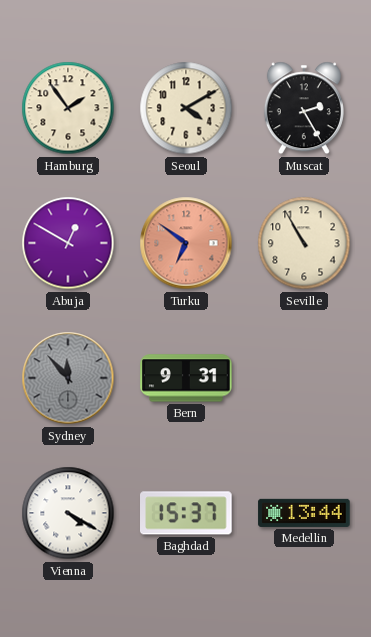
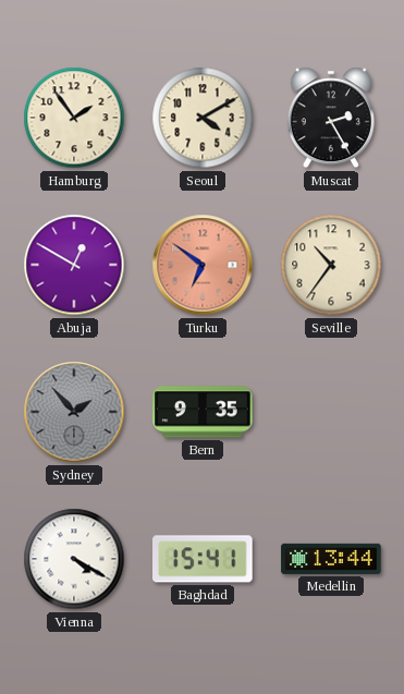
Seville: 10:55 -> 10:36
Sydney: 11:53 -> 1:53
Bern: 9:31 -> 9:35
Baghdad: 15:37 -> 15:41
